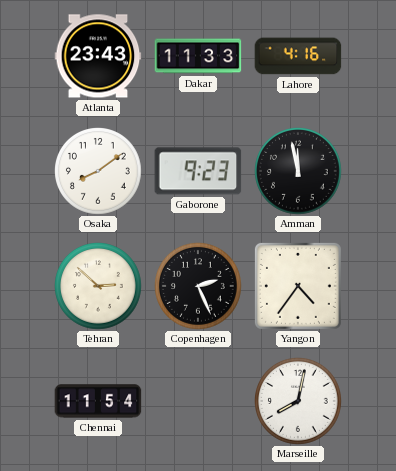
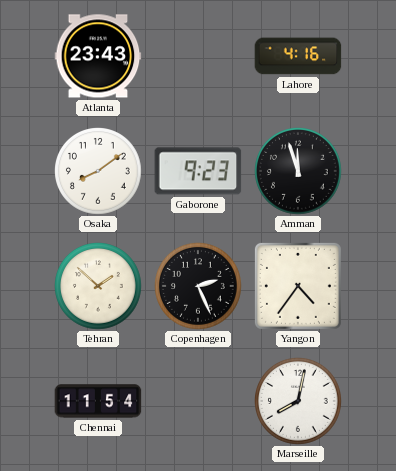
Dakar: 11:33 -> none
Amman: 11:58 -> 11:57
Tehran: 2:52 -> 1:52
